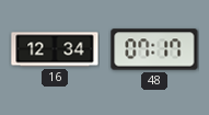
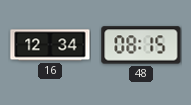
48: 07:17 -> 08:15
